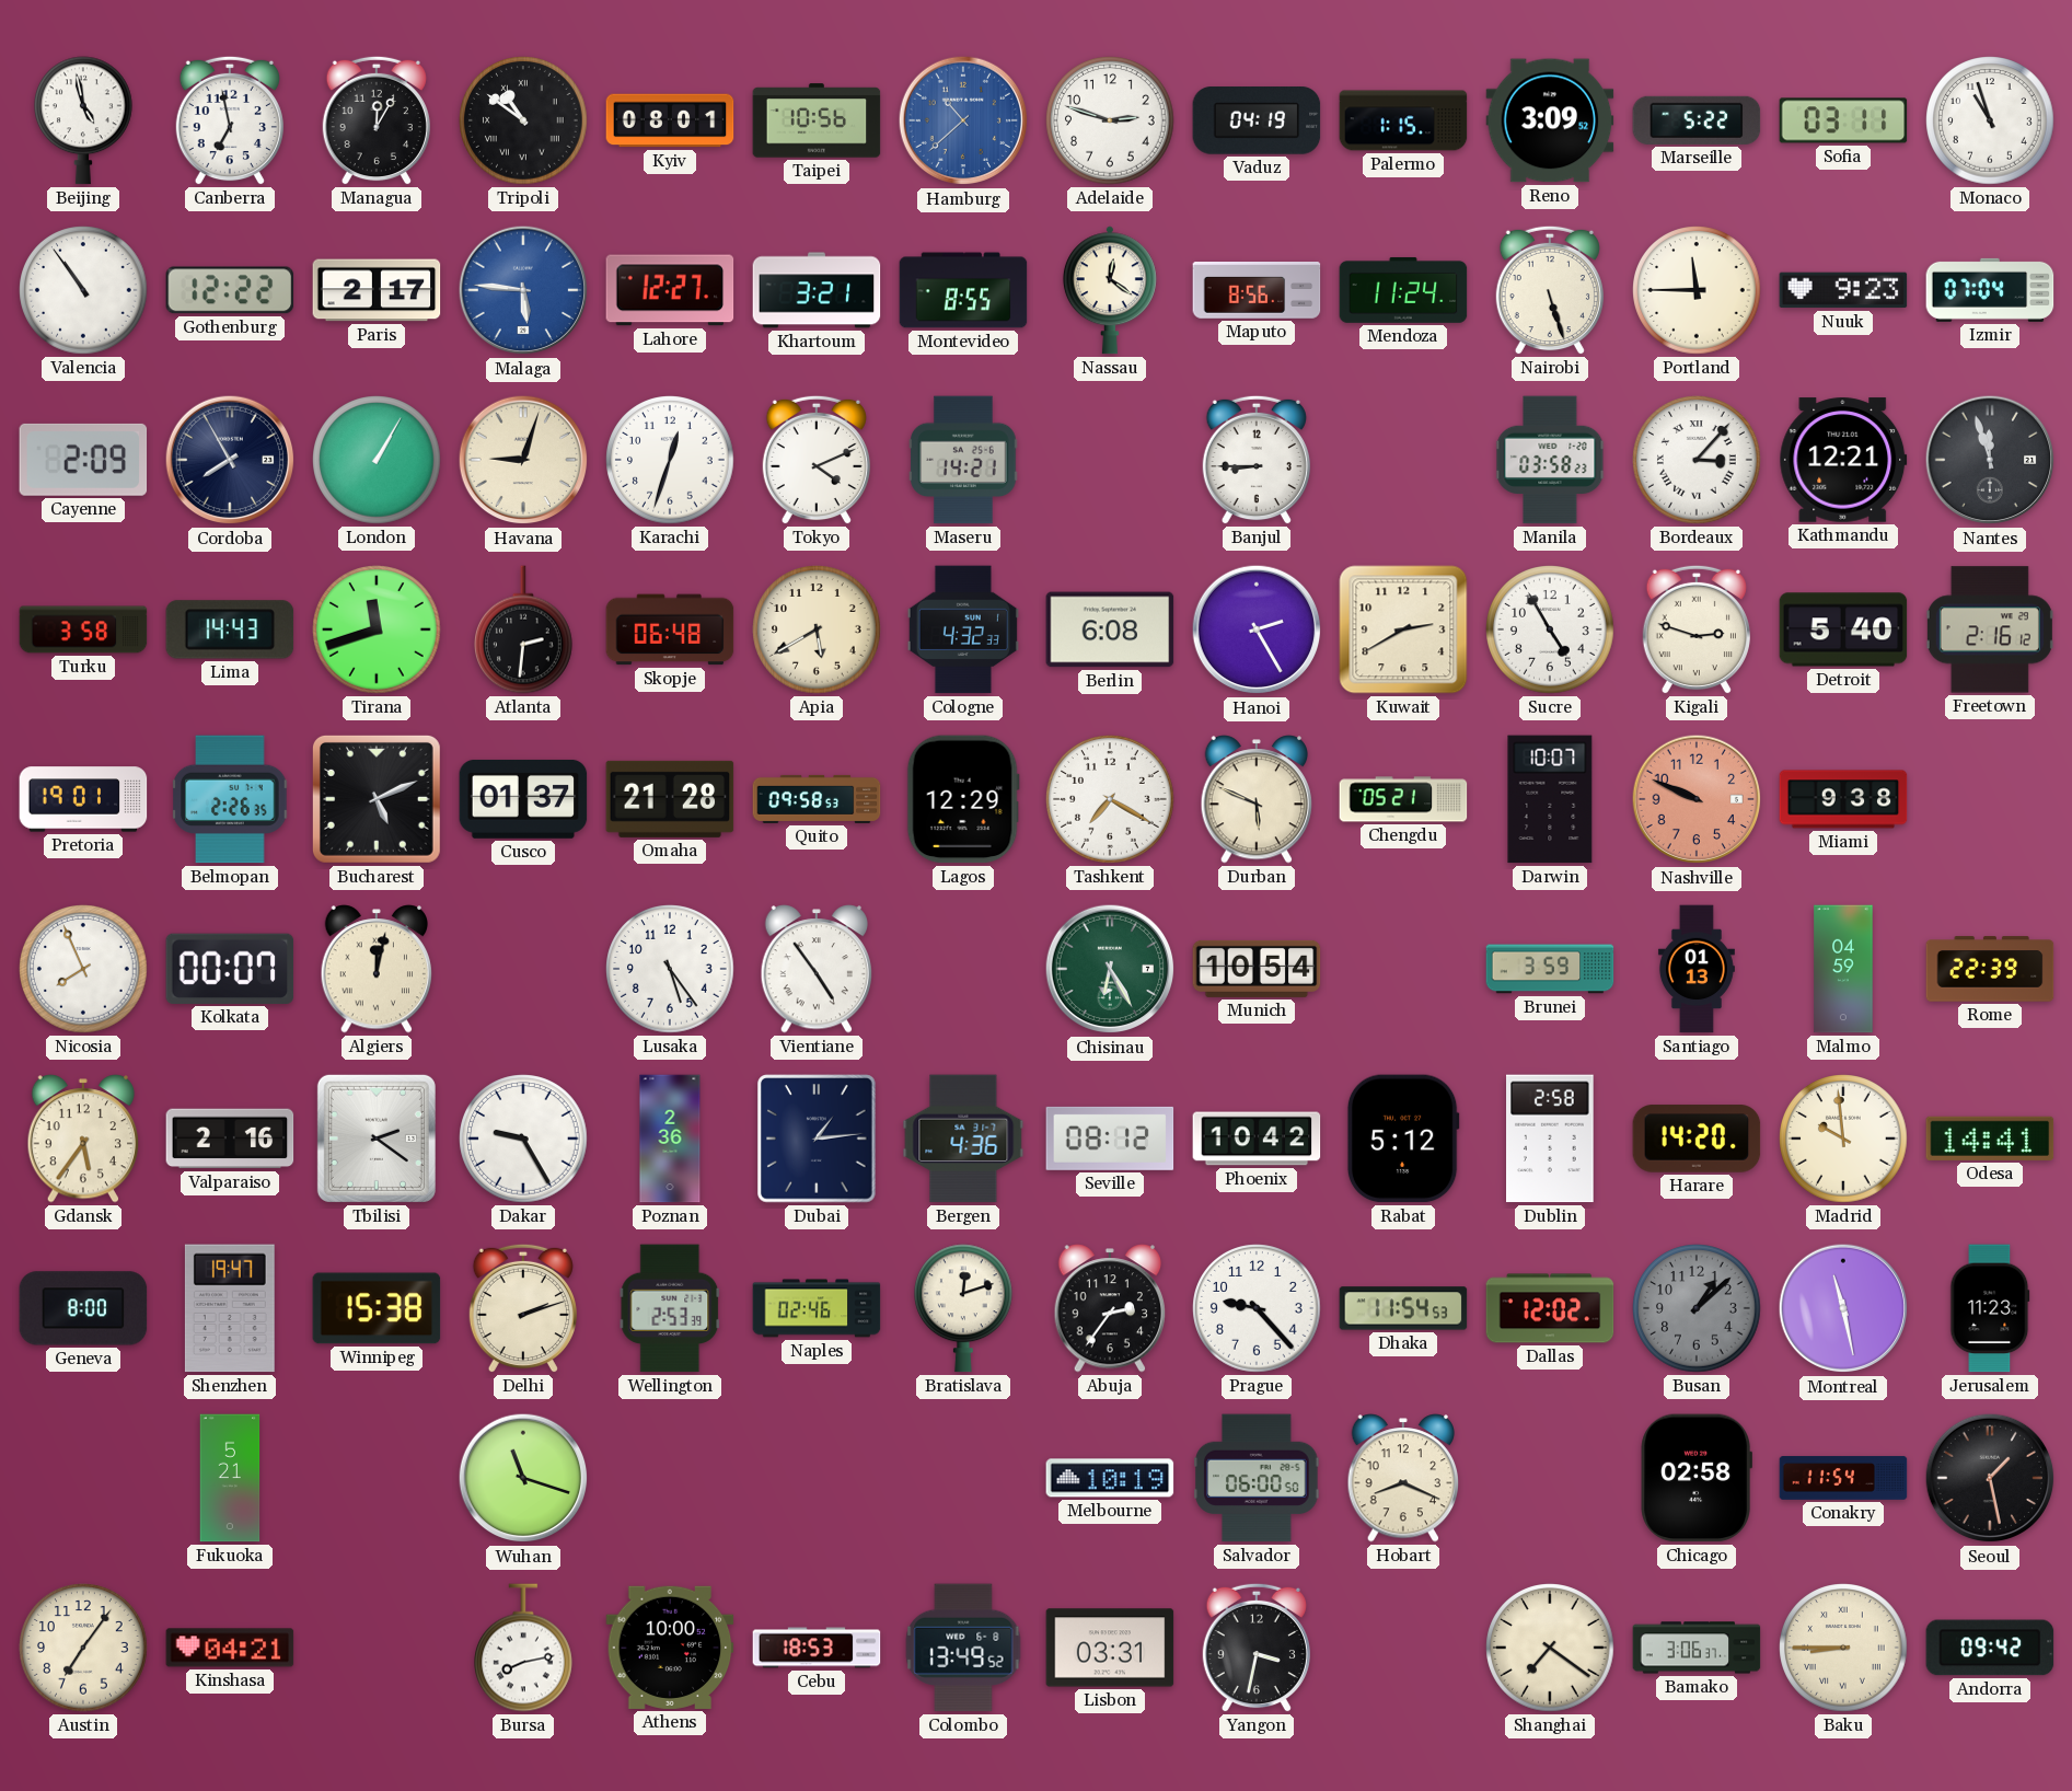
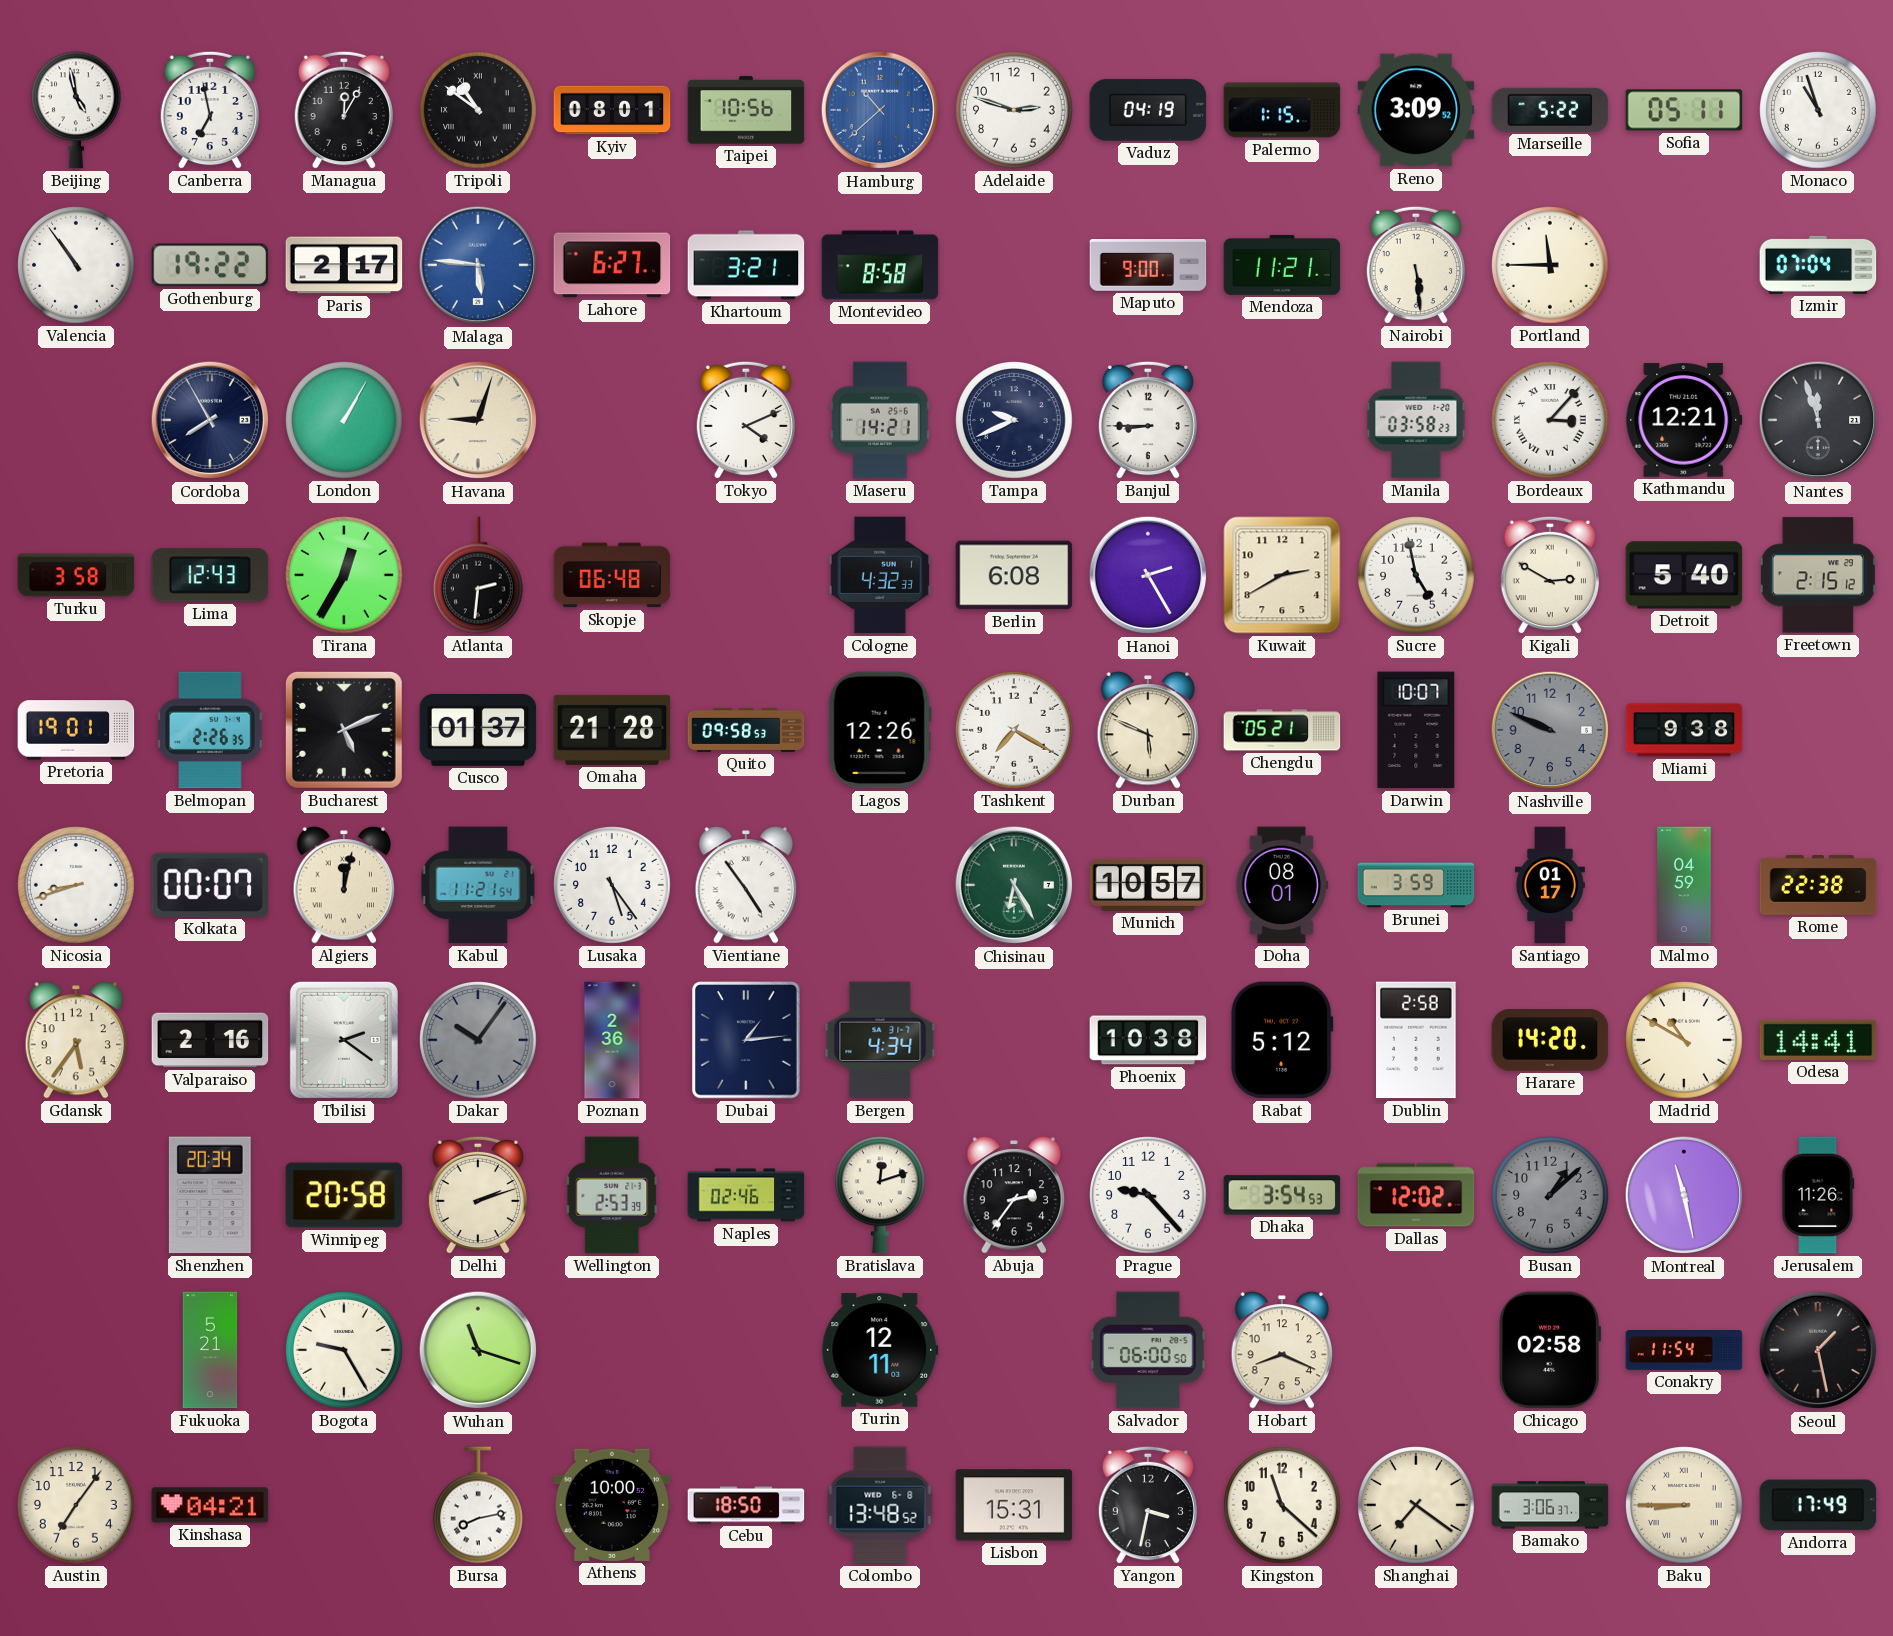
Sofia: 03:11 -> 05:11
Gothenburg: 12:22 -> 19:22
Lahore: 12:27 -> 6:27
Montevideo: 8:55 -> 8:58
Nassau: 12:21 -> none
Maputo: 8:56 -> 9:00
Mendoza: 11:24 -> 11:21
Nairobi: 5:27 -> 5:29
Nuuk: 9:23 -> none
Cayenne: 2:09 -> none
Karachi: 12:33 -> none
Tampa: none -> 9:41
Lima: 14:43 -> 12:43
Tirana: 11:42 -> 12:35
Apia: 5:40 -> none
Sucre: 4:55 -> 4:58
Kigali: 2:48 -> 2:50
Freetown: 2:16 -> 2:15
Lagos: 12:29 -> 12:26
Nashville dial: salmon -> grey
Nicosia: 7:56 -> 8:42
Kabul: none -> 11:21
Munich: 10:54 -> 10:57
Doha: none -> 08:01
Santiago: 01:13 -> 01:17
Rome: 22:39 -> 22:38
Dakar: 9:25 -> 10:06
Dakar dial: white -> grey
Bergen: 4:36 -> 4:34
Seville: 08:12 -> none
Phoenix: 10:42 -> 10:38
Madrid: 9:59 -> 10:50
Geneva: 8:00 -> none
Shenzhen: 19:47 -> 20:34
Winnipeg: 15:38 -> 20:58
Dhaka: 11:54 -> 3:54
Jerusalem: 11:23 -> 11:26
Bogota: none -> 9:25
Turin: none -> 12:11
Melbourne: 10:19 -> none
Cebu: 18:53 -> 18:50
Colombo: 13:49 -> 13:48
Lisbon: 03:31 -> 15:31
Kingston: none -> 11:22
Andorra: 09:42 -> 17:49
